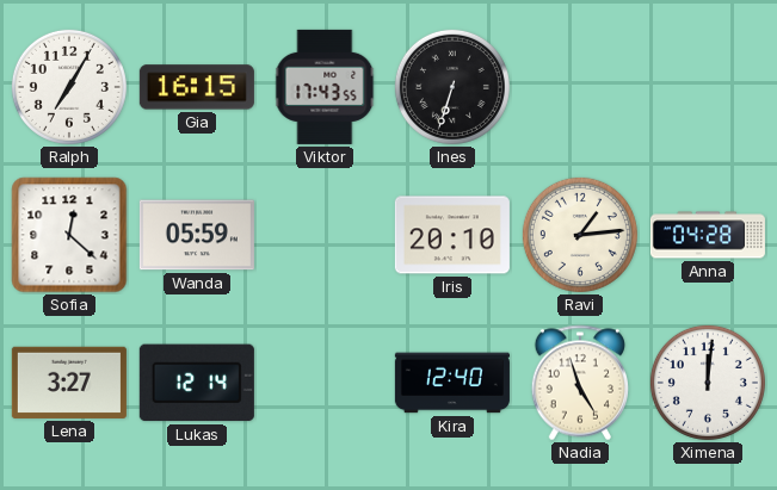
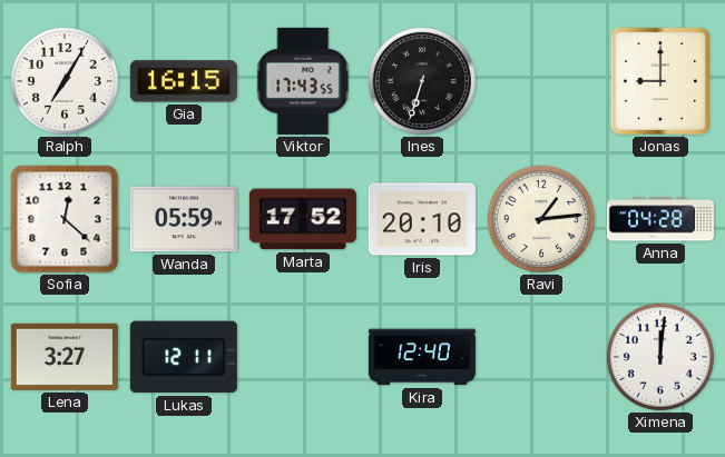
Jonas: none -> 9:00
Marta: none -> 17:52
Lukas: 12:14 -> 12:11
Nadia: 4:57 -> none
